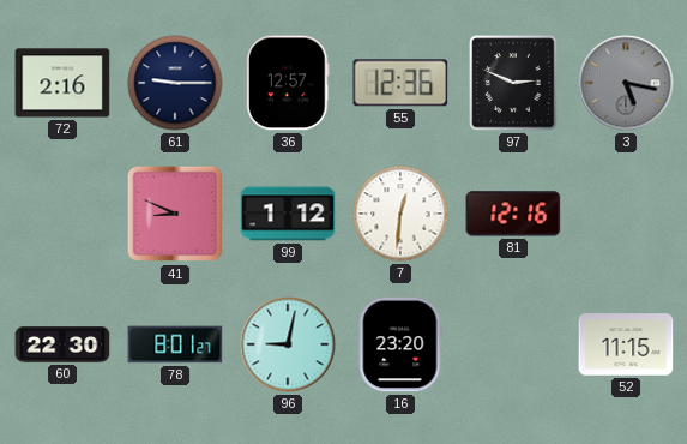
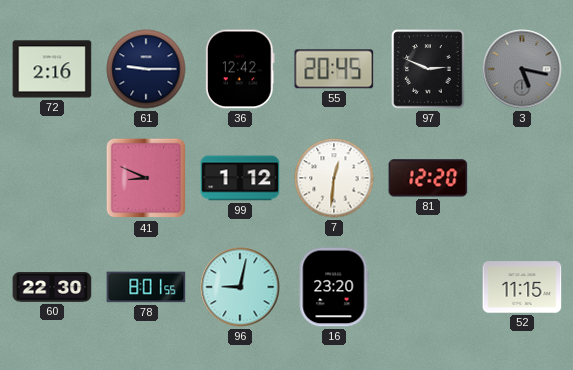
36: 12:57 -> 12:42
55: 12:36 -> 20:45
81: 12:16 -> 12:20
78: 8:01:27 -> 8:01:55
